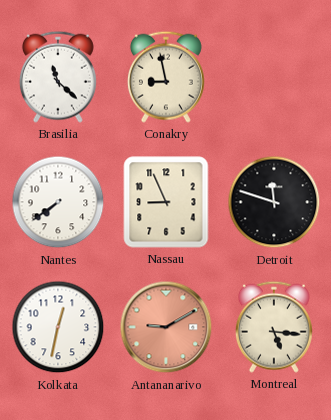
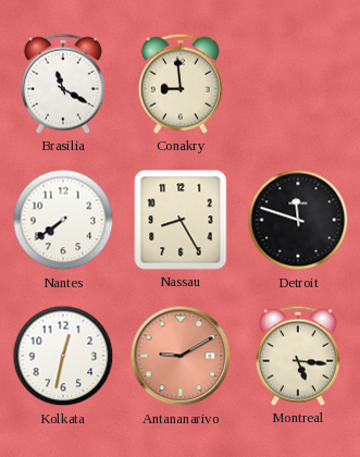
Brasilia: 11:22 -> 11:20
Conakry: 8:58 -> 8:59
Nassau: 8:56 -> 8:25
